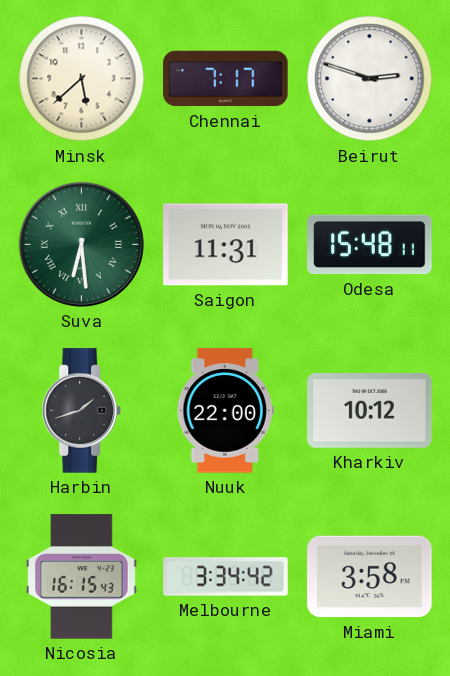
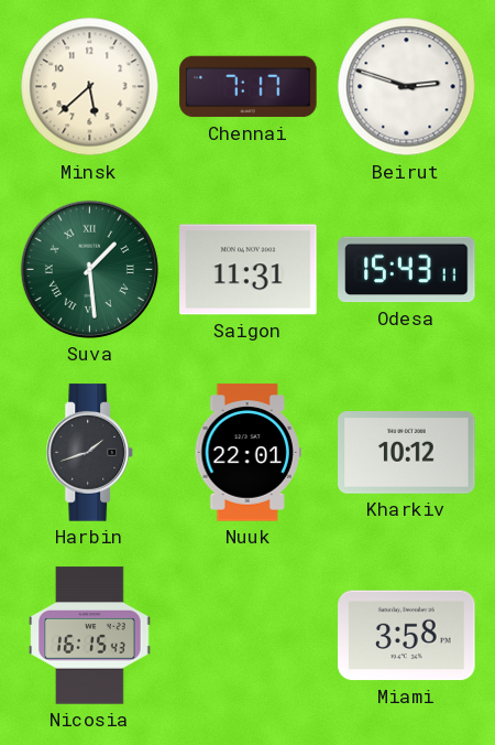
Suva: 6:29 -> 1:29
Odesa: 15:48 -> 15:43
Nuuk: 22:00 -> 22:01
Melbourne: 3:34 -> none
